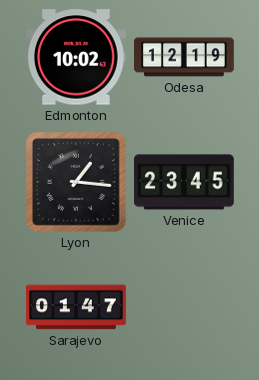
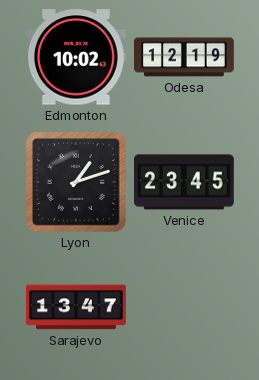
Lyon: 1:16 -> 1:12
Sarajevo: 01:47 -> 13:47
